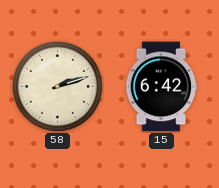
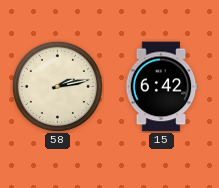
58: 2:12 -> 2:13
